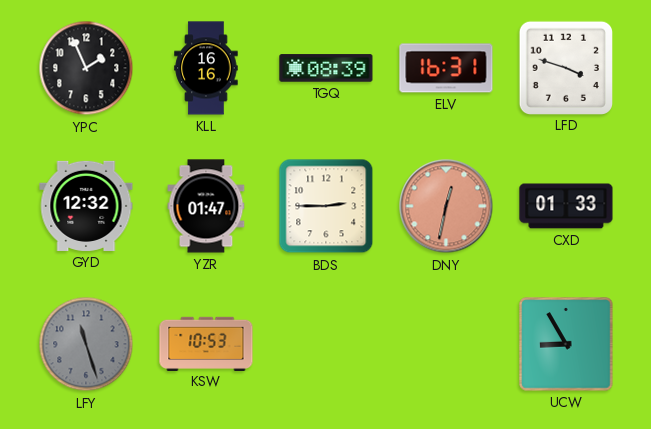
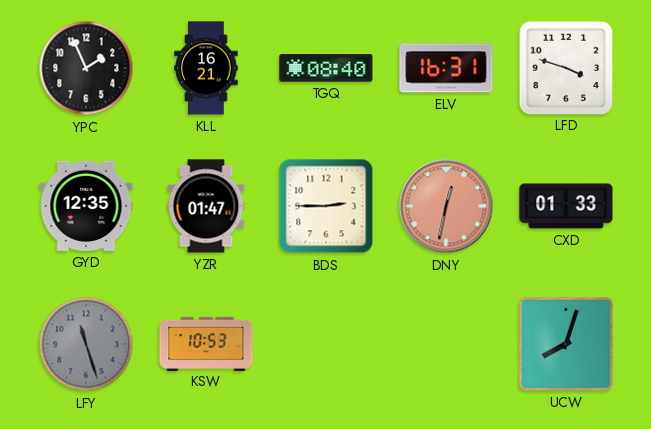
KLL: 16:16 -> 16:21
TGQ: 08:39 -> 08:40
GYD: 12:32 -> 12:35
UCW: 8:55 -> 8:03
